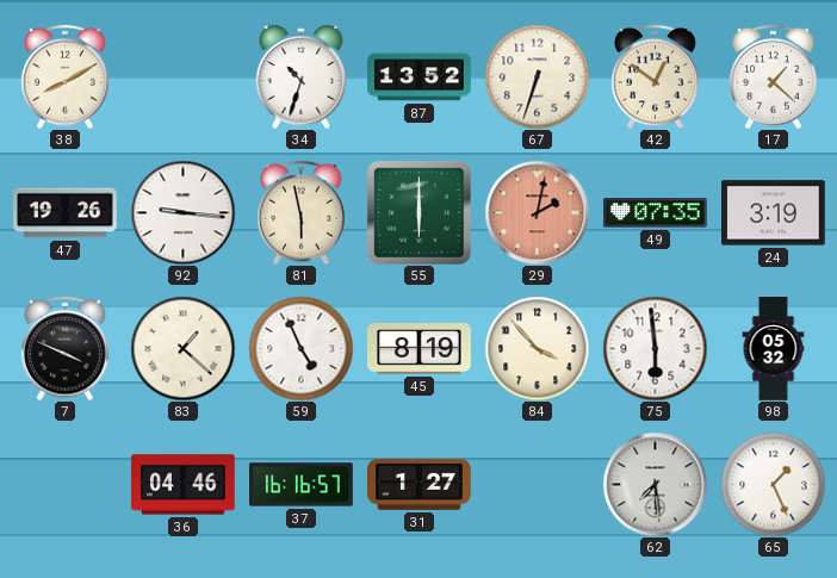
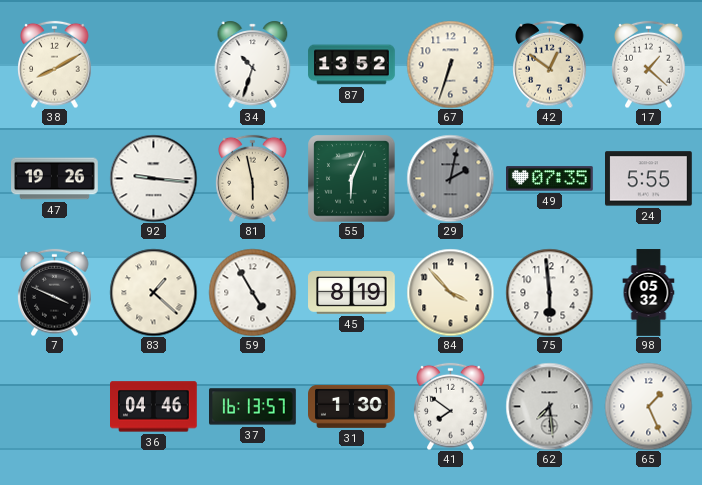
55: 6:00 -> 6:04
29 dial: salmon -> grey
24: 3:19 -> 5:55
59: 4:56 -> 4:55
37: 16:16 -> 16:13
31: 1:27 -> 1:30
41: none -> 7:51
